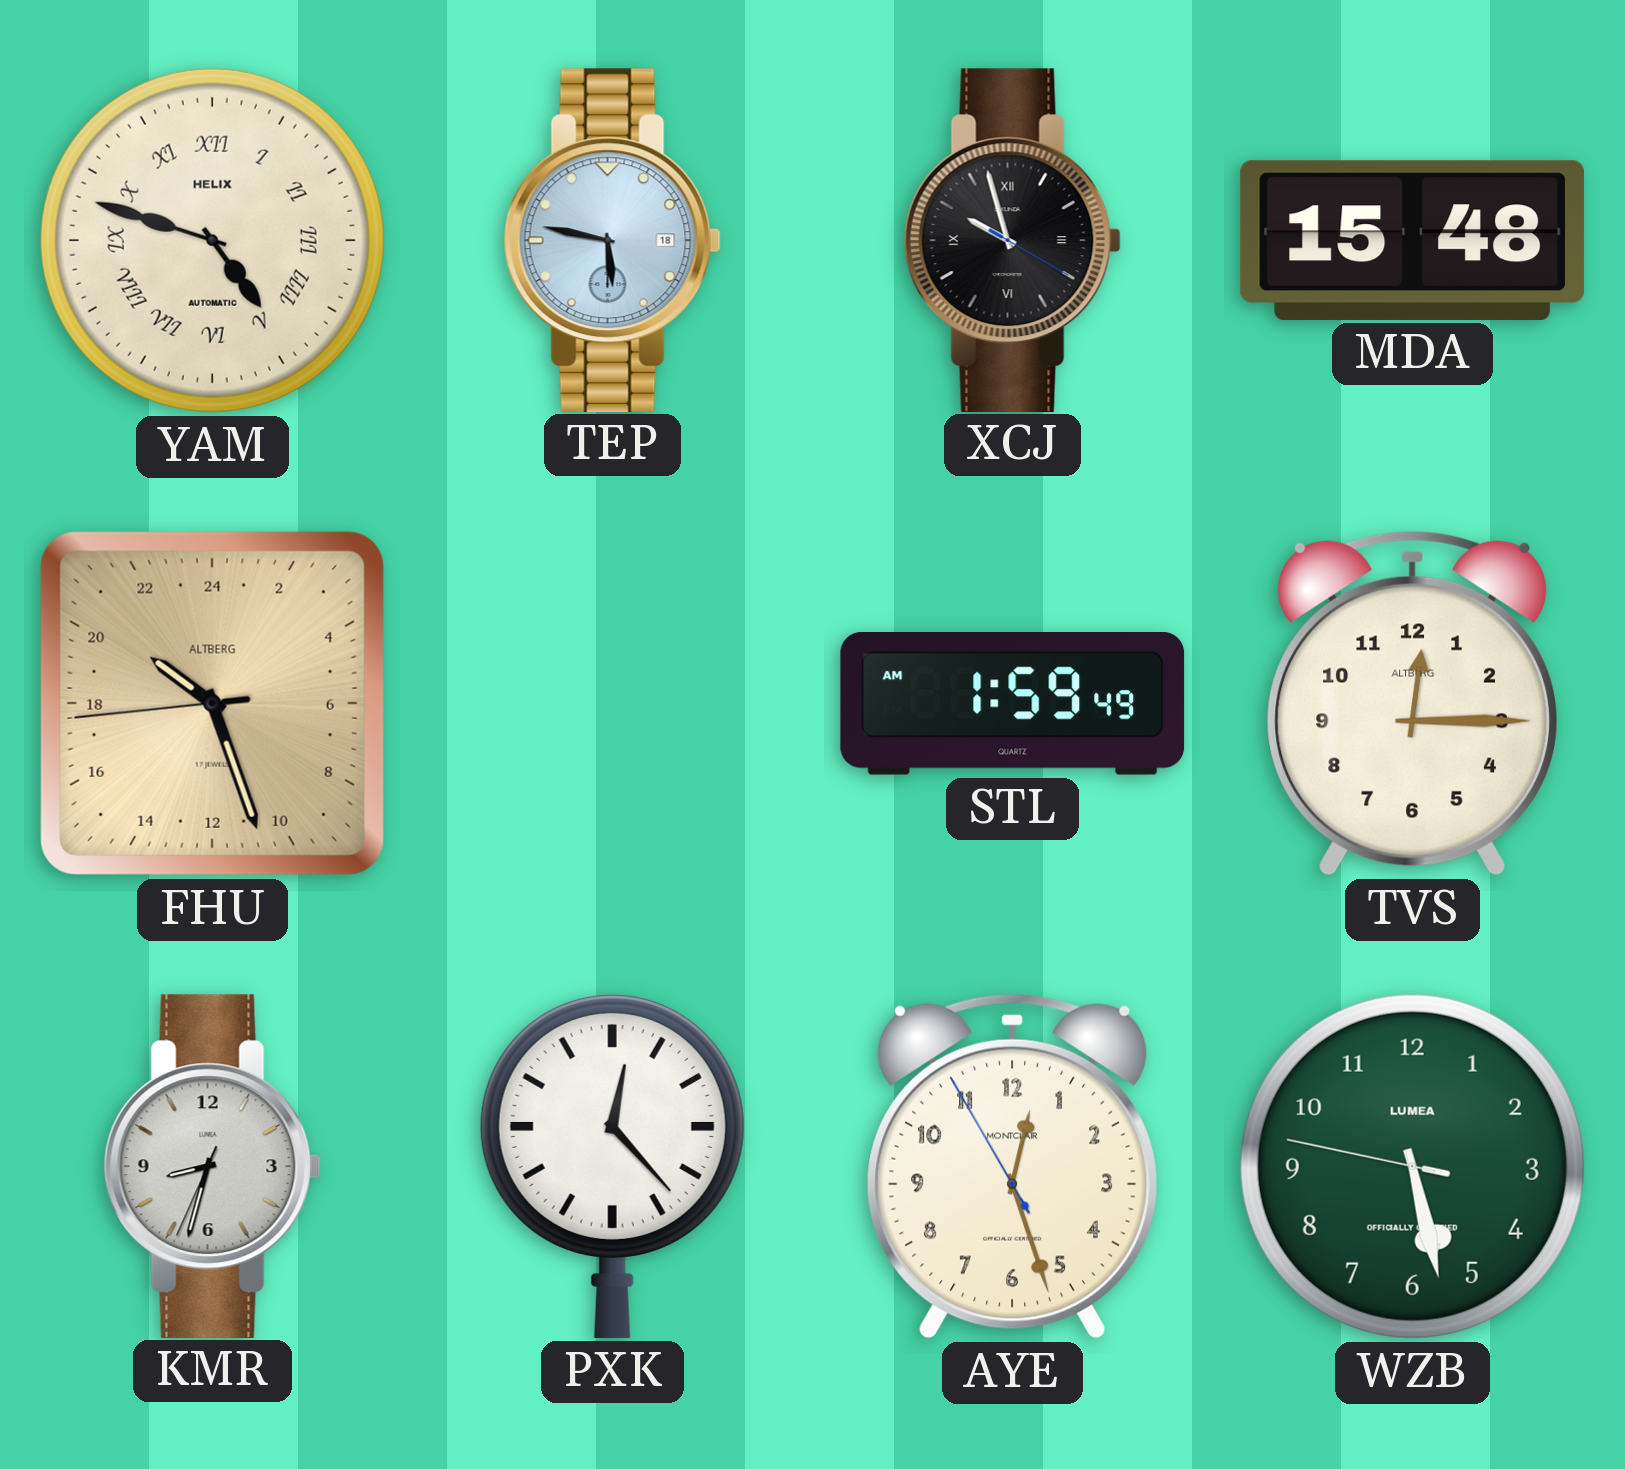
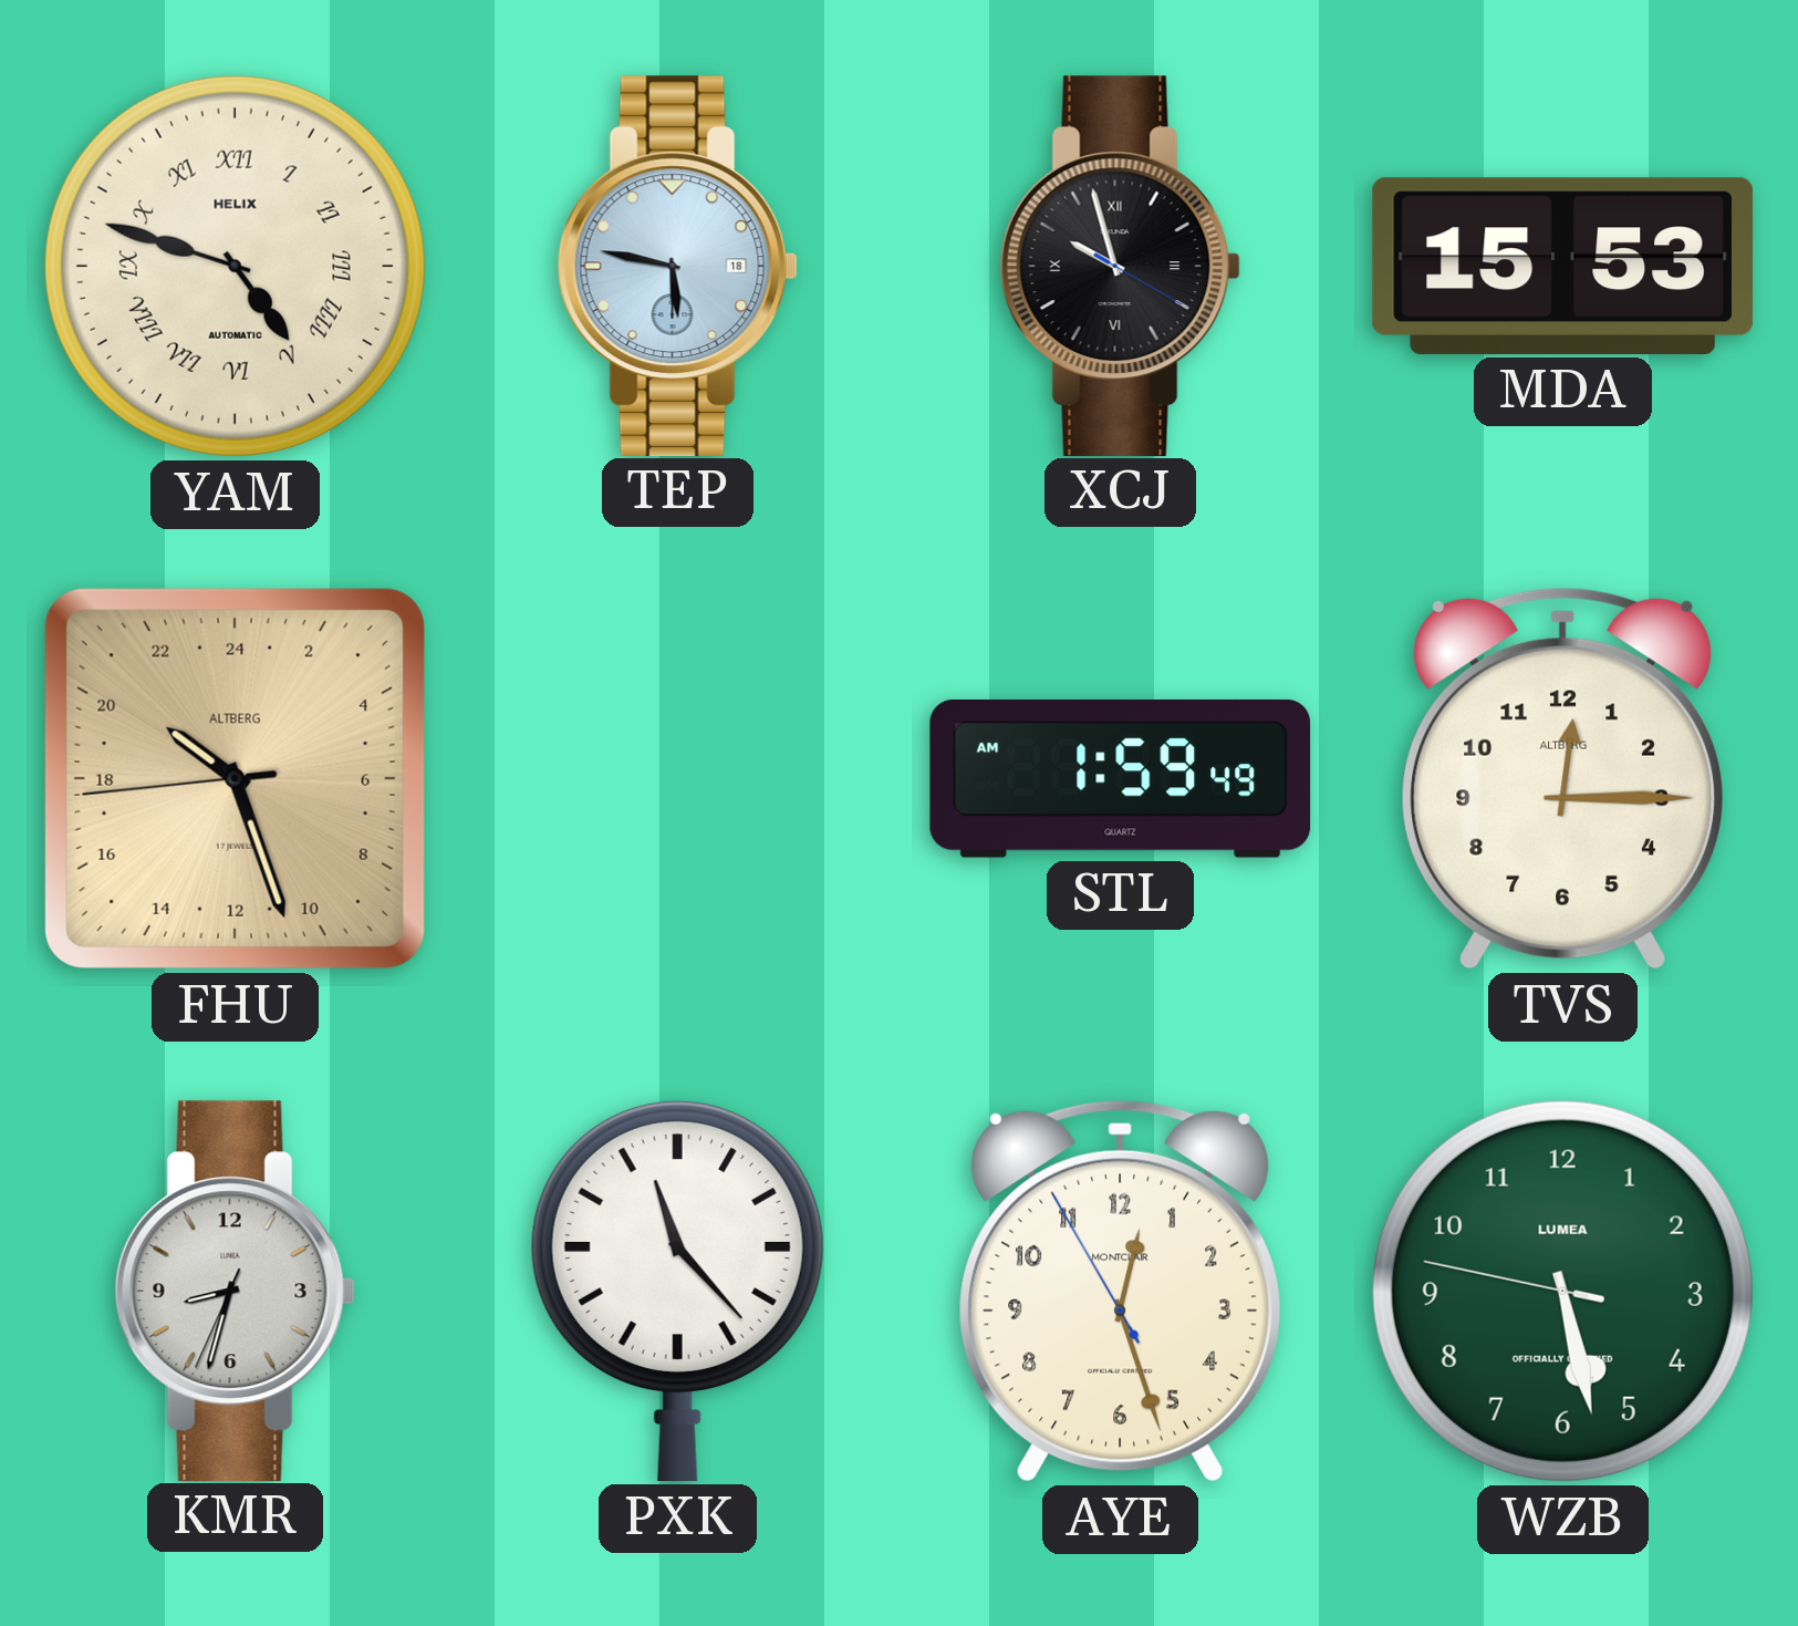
MDA: 15:48 -> 15:53
PXK: 12:23 -> 11:23
